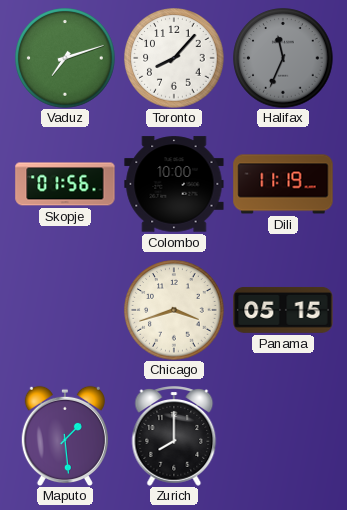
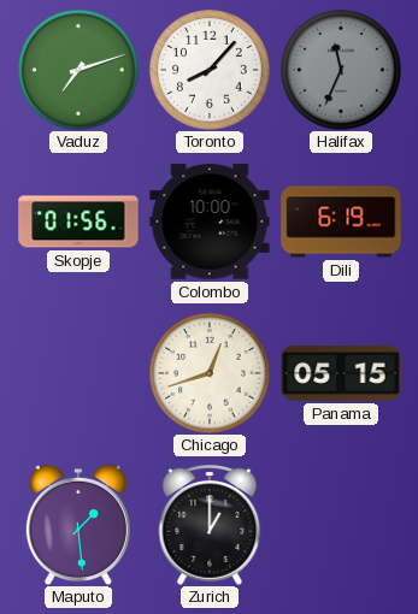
Dili: 11:19 -> 6:19
Chicago: 3:42 -> 12:42
Zurich: 8:00 -> 1:00
